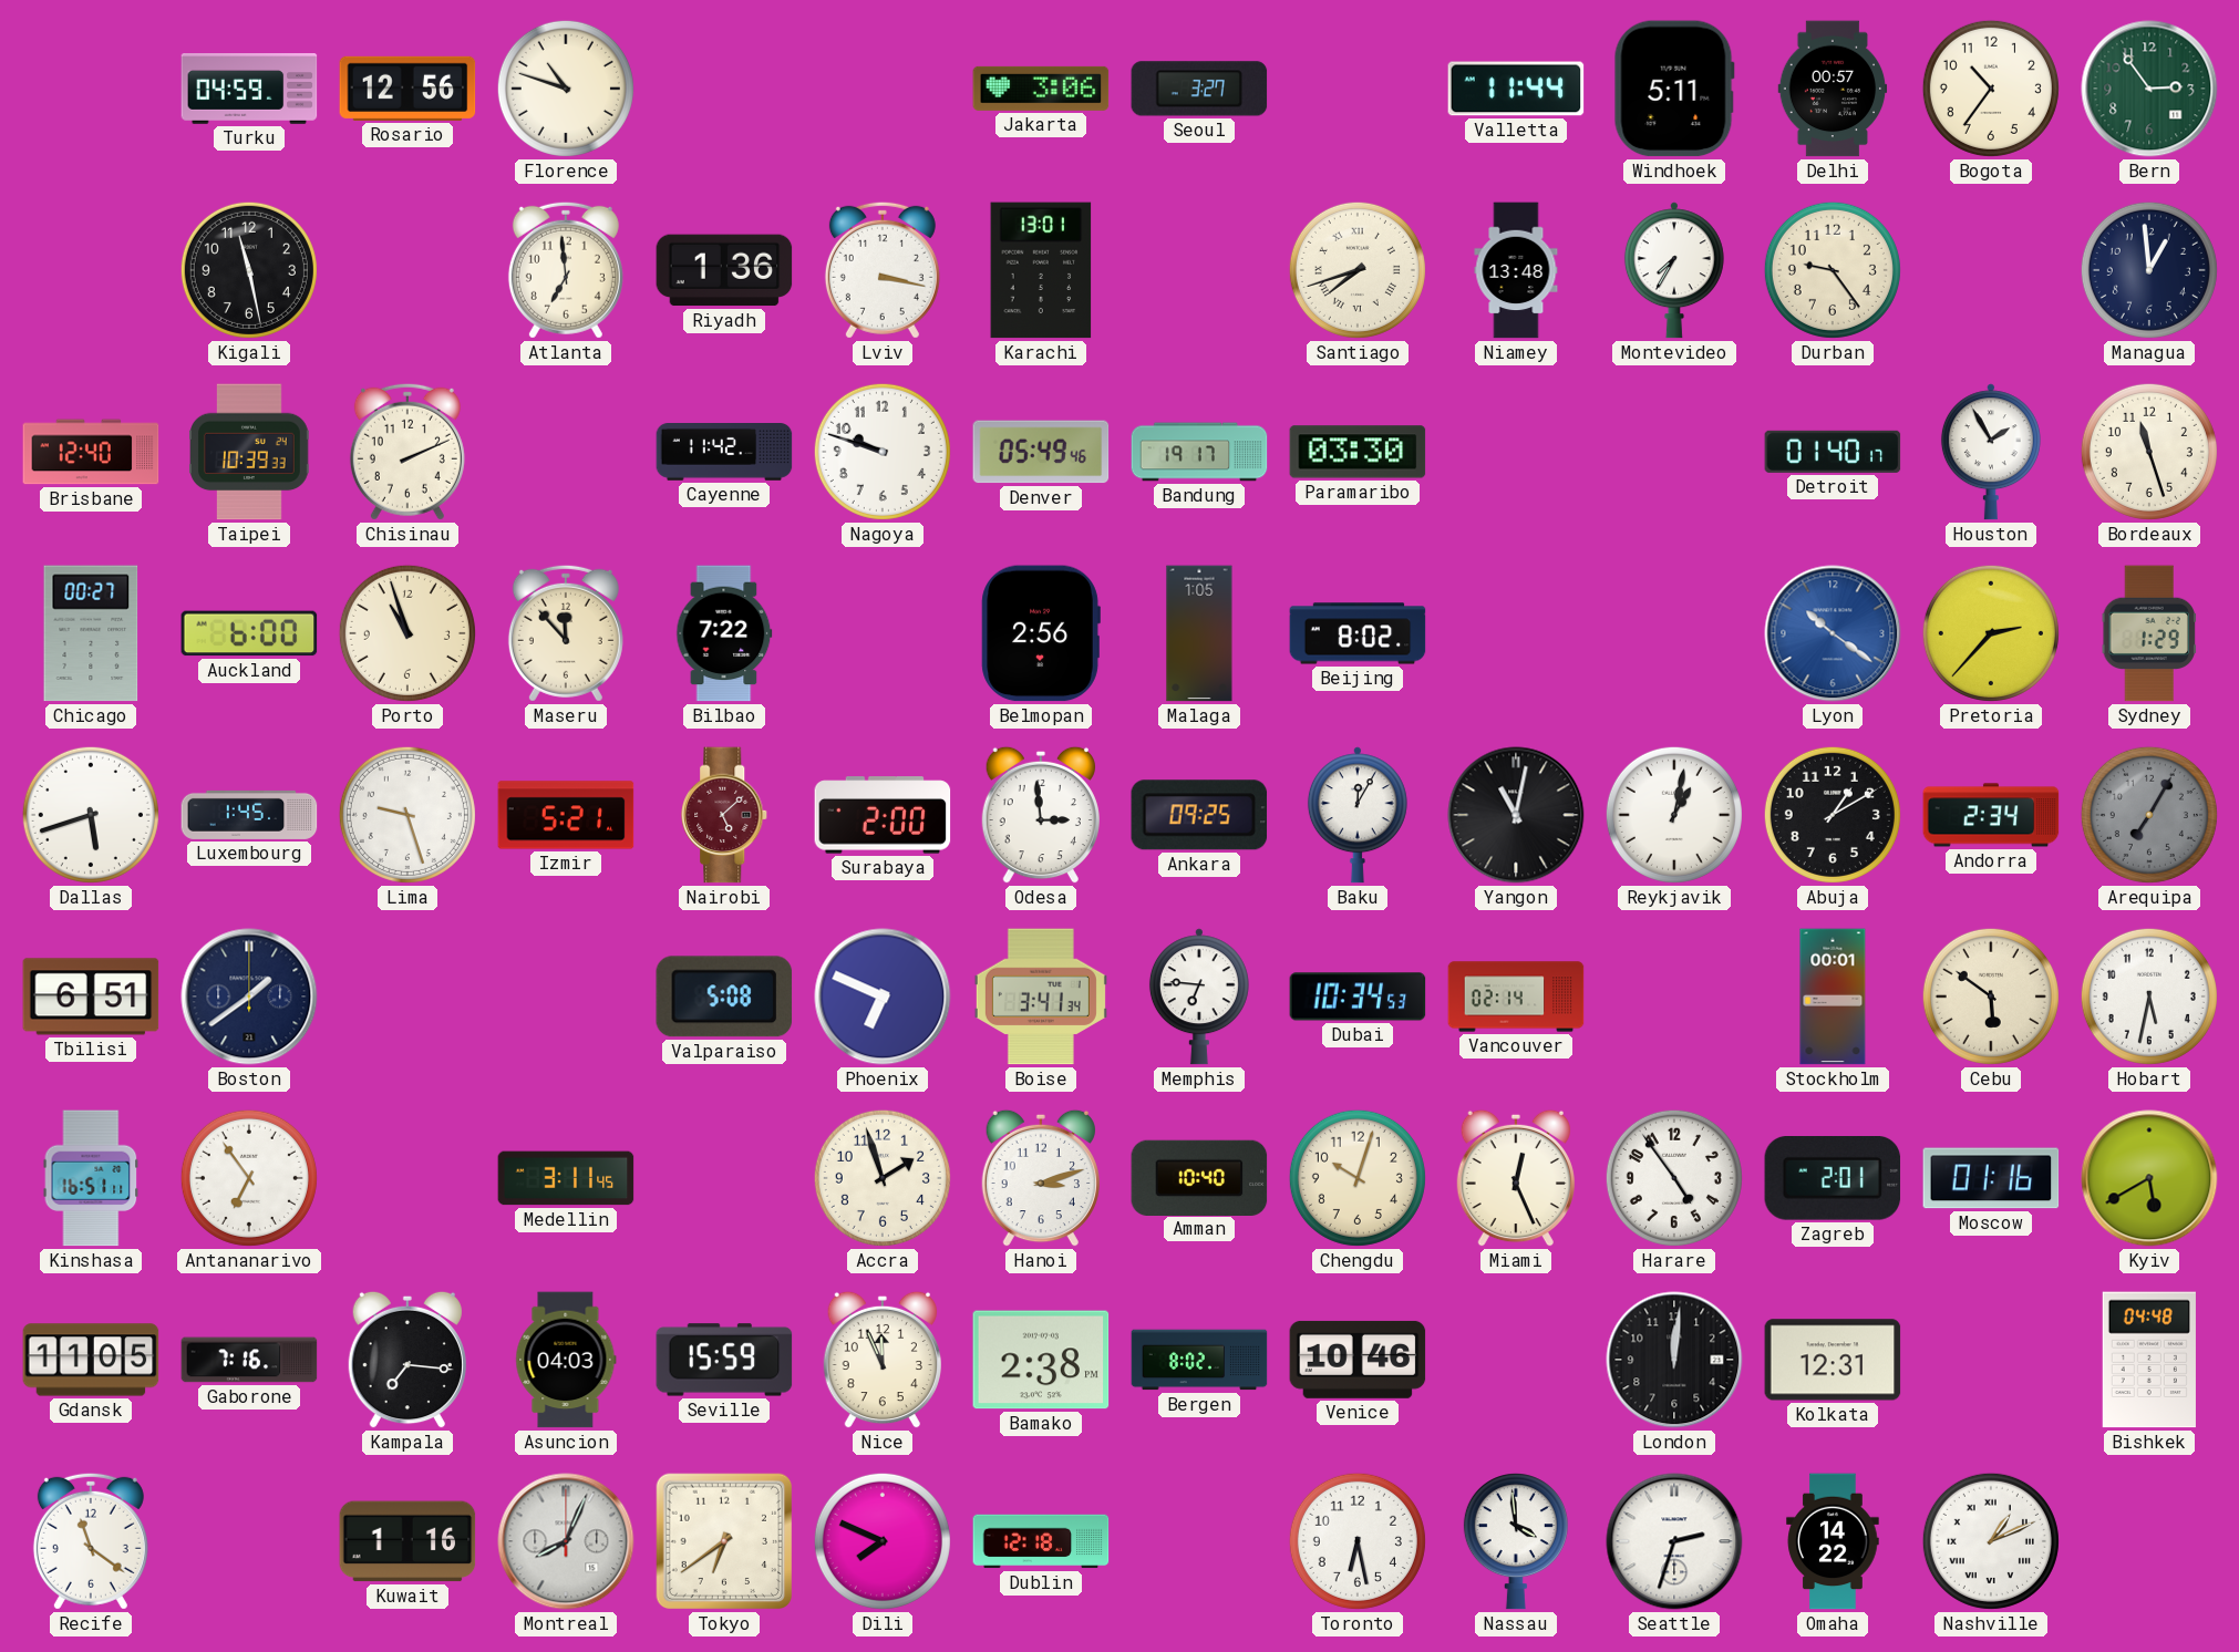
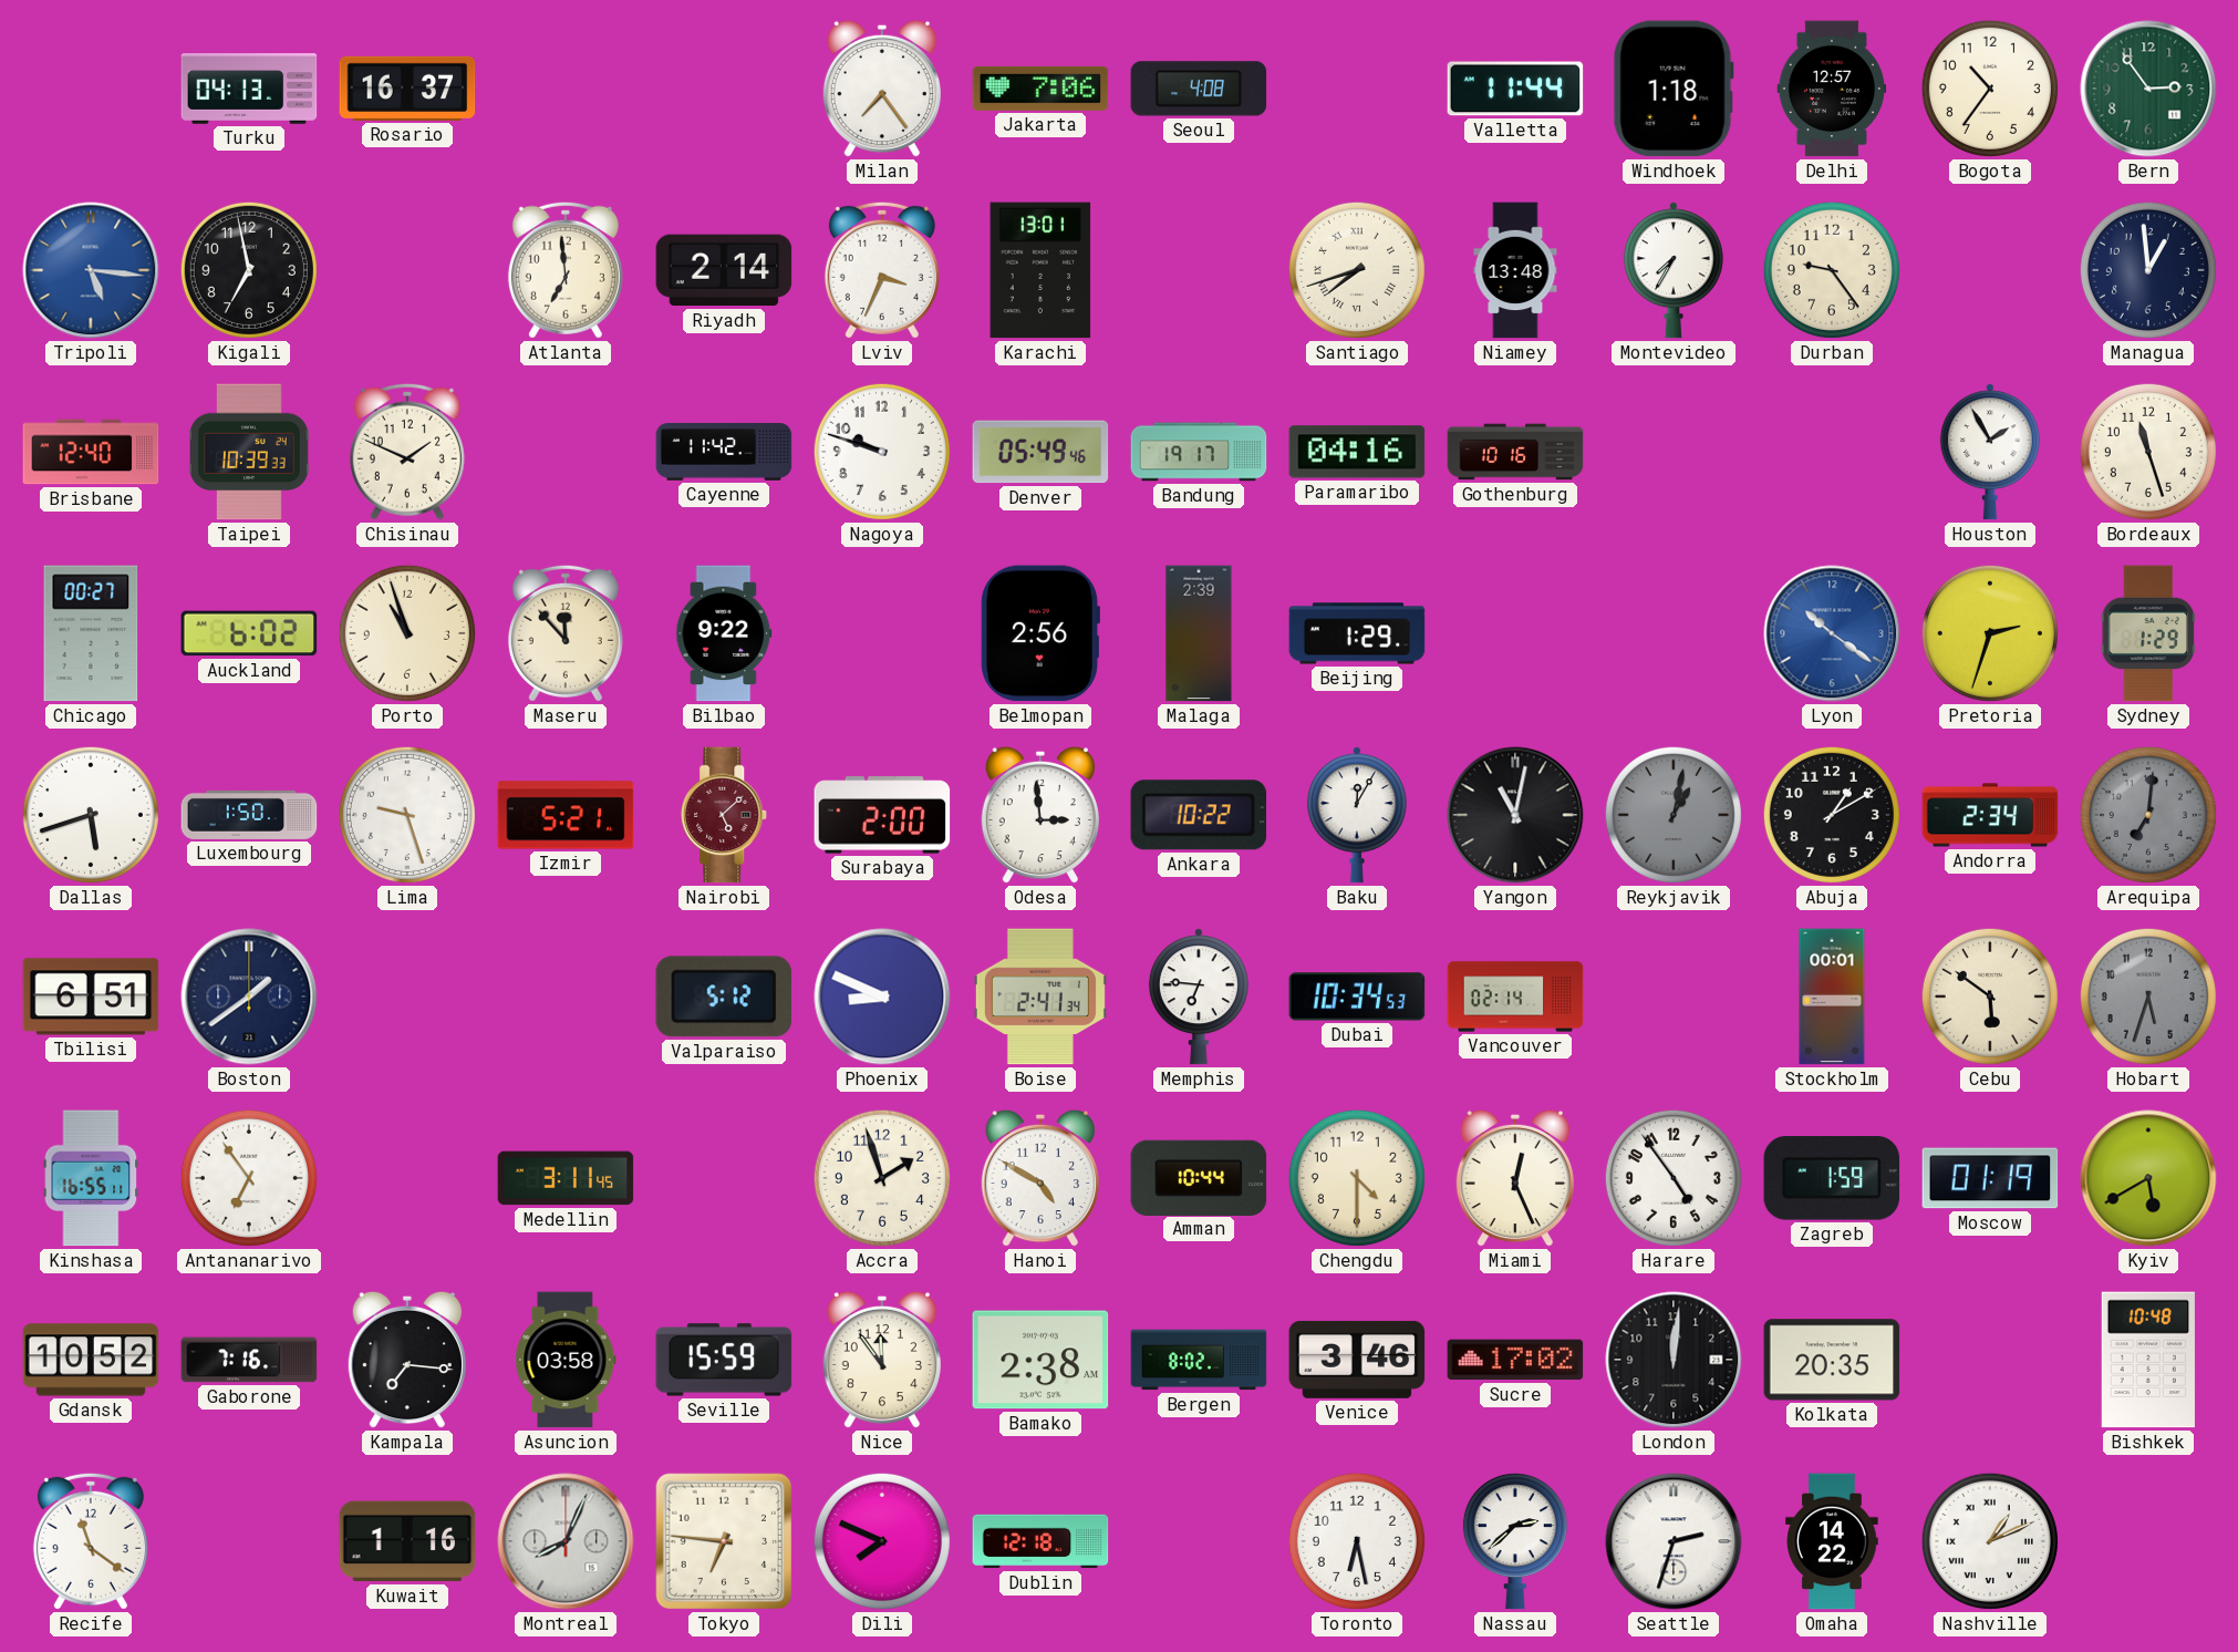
Turku: 04:59 -> 04:13
Rosario: 12:56 -> 16:37
Florence: 10:48 -> none
Milan: none -> 7:24
Jakarta: 3:06 -> 7:06
Seoul: 3:27 -> 4:08
Windhoek: 5:11 -> 1:18
Delhi: 00:57 -> 12:57
Tripoli: none -> 5:16
Kigali: 11:28 -> 6:58
Riyadh: 1:36 -> 2:14
Lviv: 3:17 -> 3:34
Chisinau: 2:11 -> 1:49
Paramaribo: 03:30 -> 04:16
Gothenburg: none -> 10:16
Detroit: 01:40 -> none
Auckland: 6:00 -> 6:02
Bilbao: 7:22 -> 9:22
Malaga: 1:05 -> 2:39
Beijing: 8:02 -> 1:29
Pretoria: 2:37 -> 2:33
Luxembourg: 1:45 -> 1:50
Ankara: 09:25 -> 10:22
Reykjavik dial: white -> grey
Arequipa: 7:05 -> 7:01
Valparaiso: 5:08 -> 5:12
Phoenix: 6:49 -> 8:49
Boise: 3:41 -> 2:41
Hobart: 5:32 -> 5:33
Hobart dial: white -> grey
Kinshasa: 16:51 -> 16:55
Hanoi: 3:12 -> 4:50
Amman: 10:40 -> 10:44
Chengdu: 10:03 -> 4:30
Zagreb: 2:01 -> 1:59
Moscow: 01:16 -> 01:19
Gdansk: 11:05 -> 10:52
Asuncion: 04:03 -> 03:58
Nice: 11:56 -> 11:54
Bamako: 2:38 PM -> 2:38 AM
Venice: 10:46 -> 3:46
Sucre: none -> 17:02
Kolkata: 12:31 -> 20:35
Bishkek: 04:48 -> 10:48
Tokyo: 6:39 -> 6:46
Nassau: 3:59 -> 2:38
